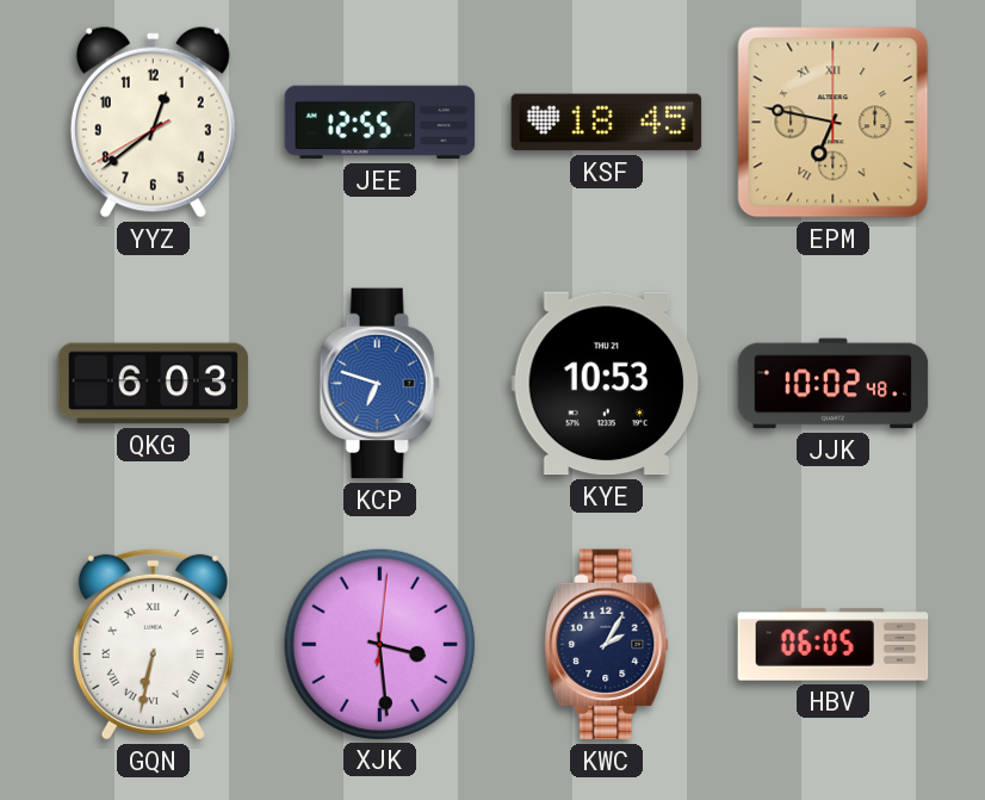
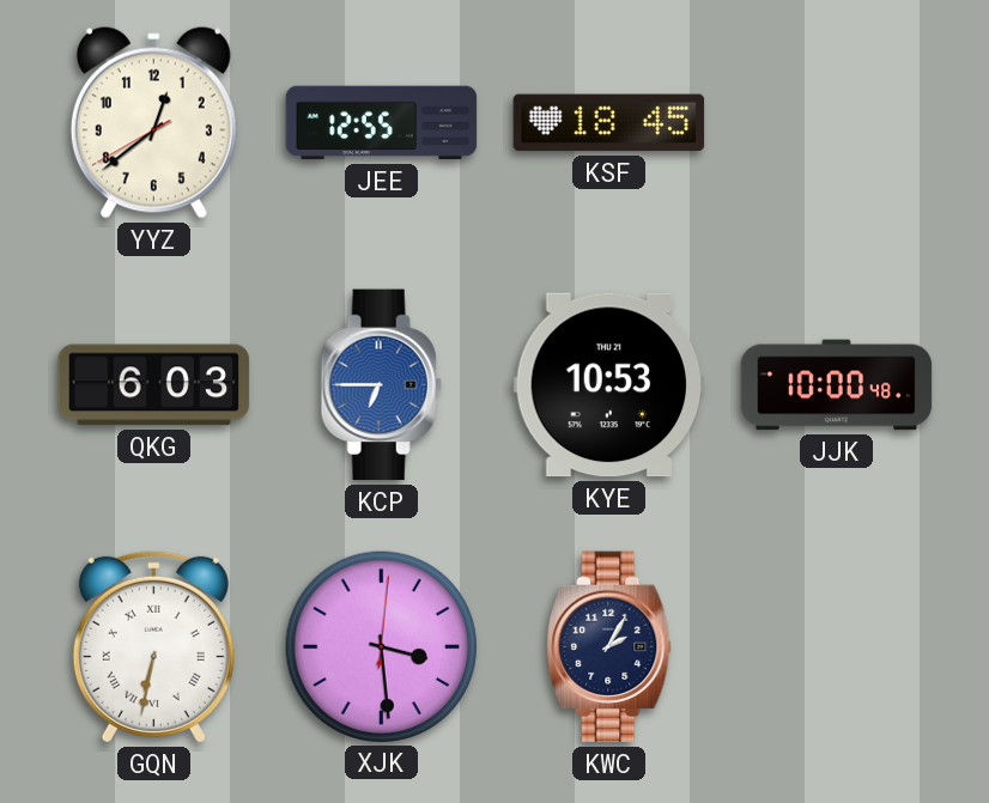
EPM: 6:47 -> none
KCP: 6:48 -> 6:45
JJK: 10:02 -> 10:00
HBV: 06:05 -> none
